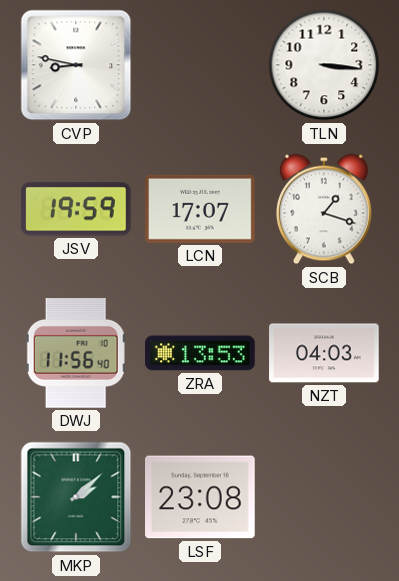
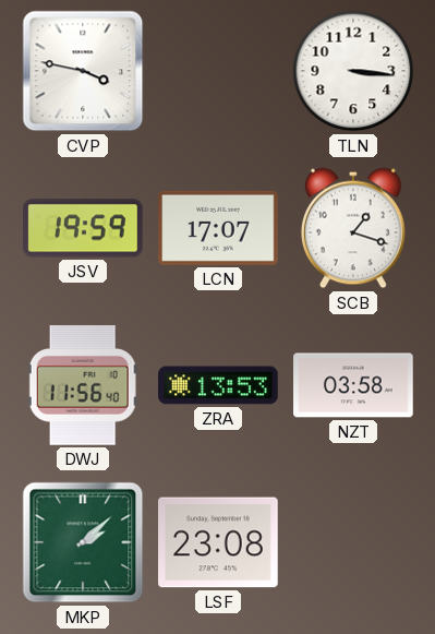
CVP: 8:47 -> 3:47
NZT: 04:03 -> 03:58
